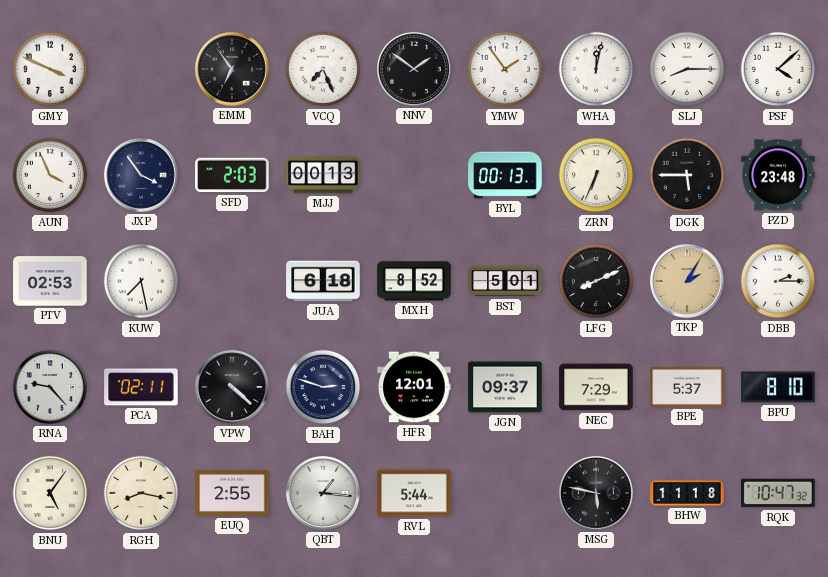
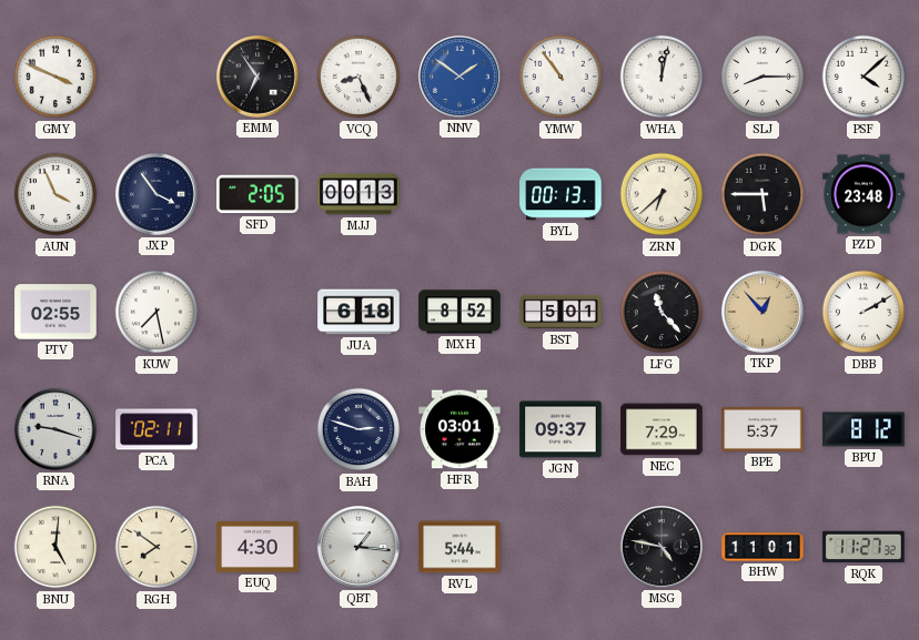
VCQ: 7:26 -> 8:26
NNV dial: black -> blue
YMW: 1:54 -> 10:54
SFD: 2:03 -> 2:05
ZRN: 6:34 -> 6:38
PTV: 02:53 -> 02:55
LFG: 8:11 -> 11:23
TKP: 2:05 -> 12:53
DBB: 2:15 -> 2:10
RNA: 9:23 -> 9:18
VPW: 4:22 -> none
HFR: 12:01 -> 03:01
BPU: 8:10 -> 8:12
BNU: 5:06 -> 5:01
RGH: 8:17 -> 7:51
EUQ: 2:55 -> 4:30
MSG: 5:47 -> 4:47
BHW: 11:18 -> 11:01
RQK: 10:47 -> 11:27
